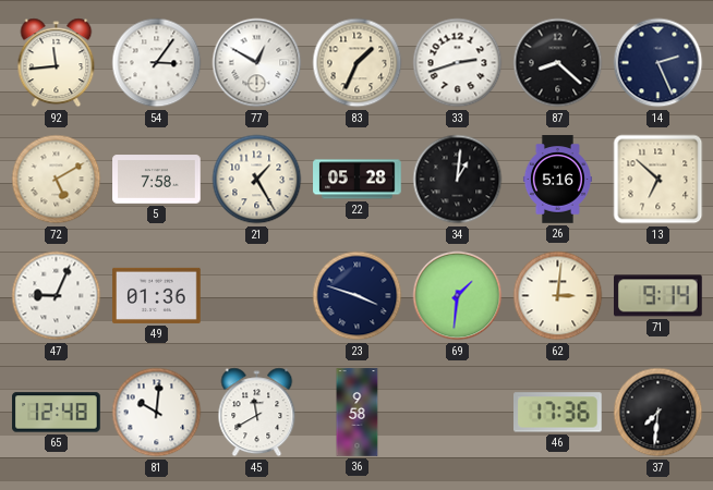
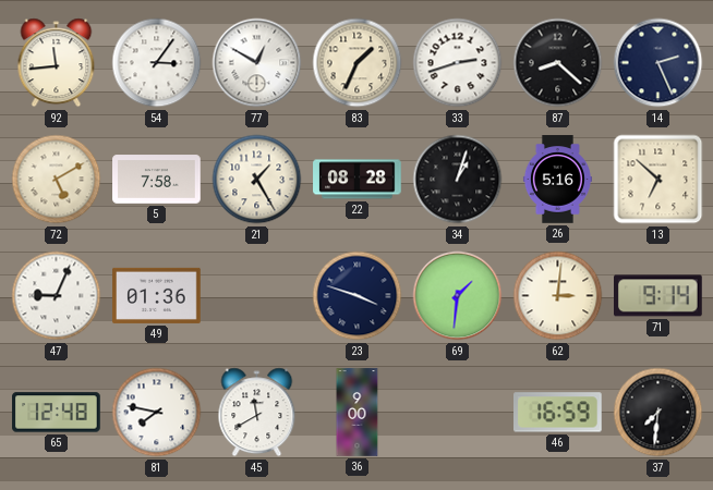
22: 05:28 -> 08:28
34: 1:01 -> 1:03
81: 10:01 -> 7:47
36: 9:58 -> 9:00
46: 17:36 -> 16:59
